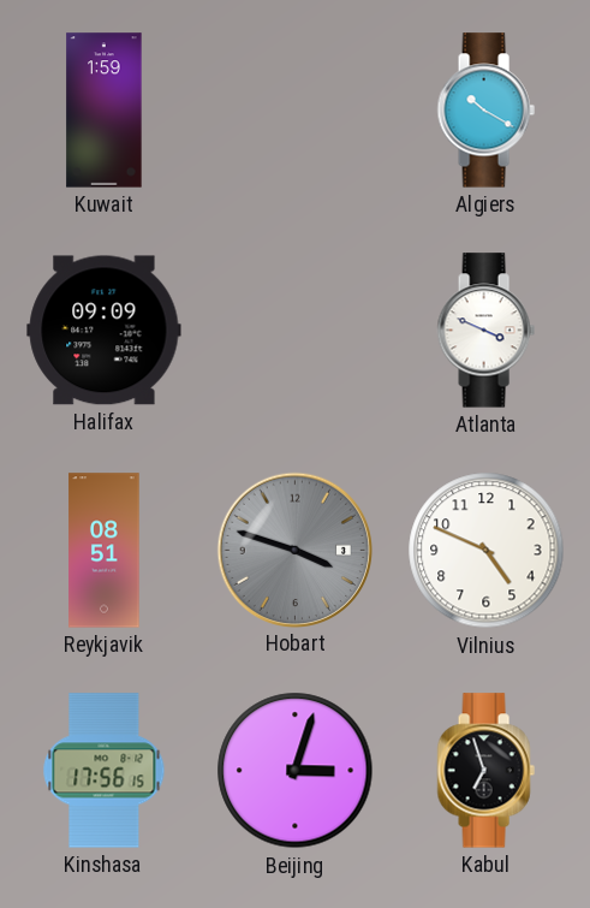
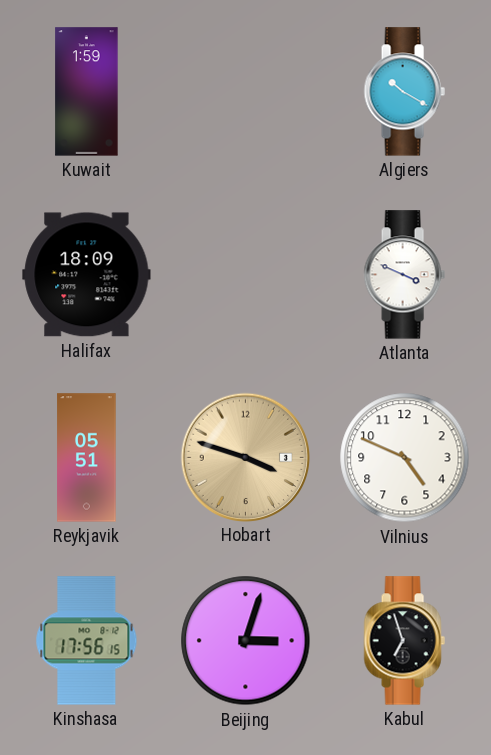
Halifax: 09:09 -> 18:09
Reykjavik: 08:51 -> 05:51
Hobart dial: grey -> champagne
